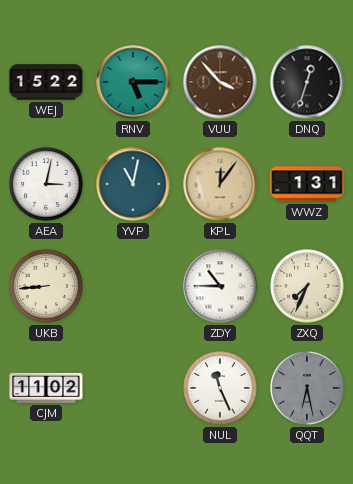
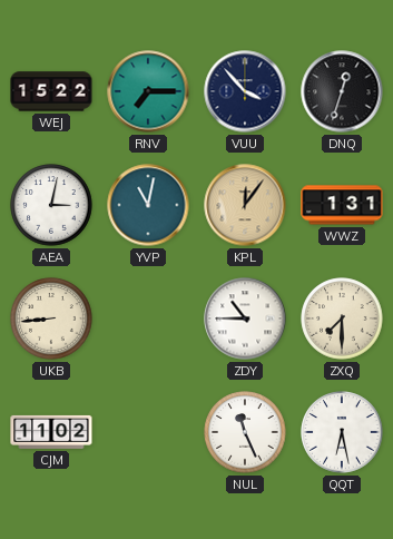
RNV: 5:15 -> 7:15
VUU dial: brown -> navy
ZXQ: 7:34 -> 7:30
QQT dial: grey -> white
